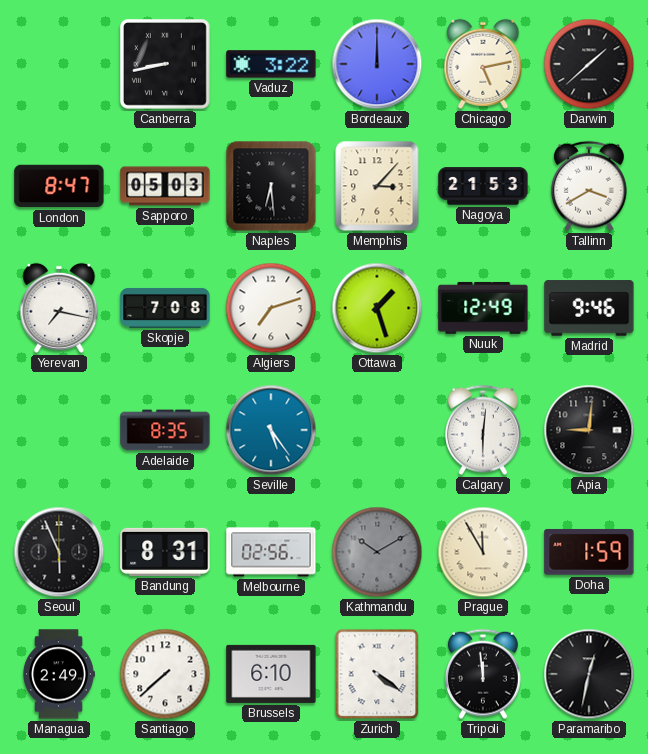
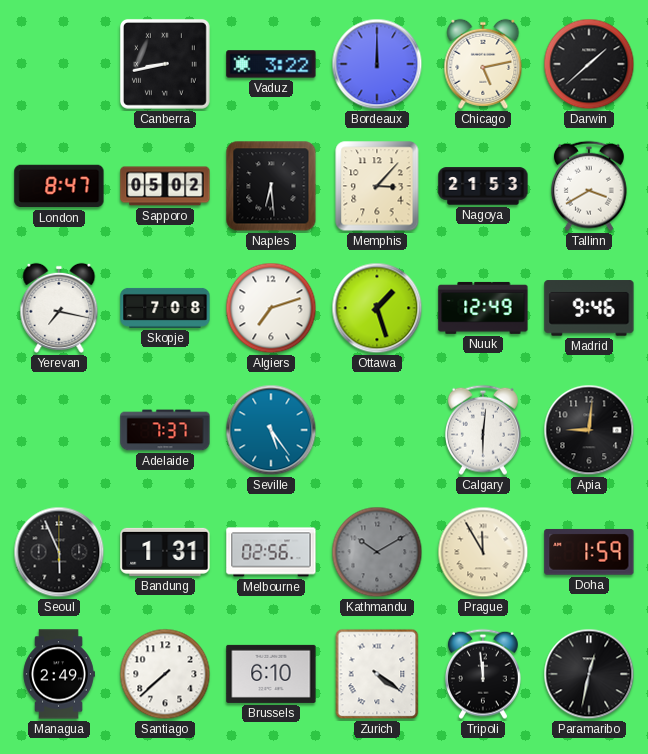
Sapporo: 05:03 -> 05:02
Adelaide: 8:35 -> 7:37
Bandung: 8:31 -> 1:31
